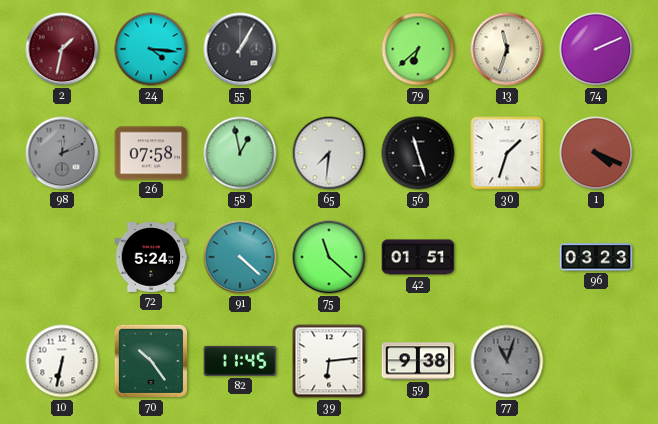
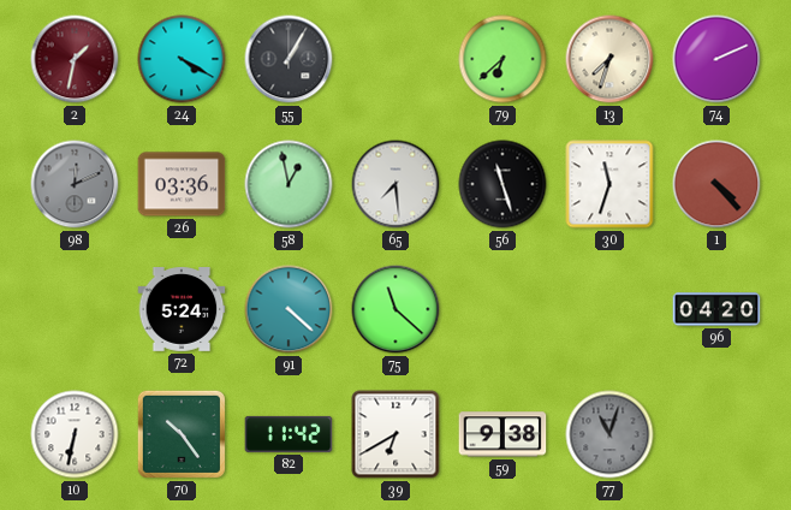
24: 4:16 -> 4:20
13: 11:33 -> 7:33
26: 07:58 -> 03:36
65: 7:31 -> 7:29
30: 1:33 -> 11:33
1: 4:19 -> 4:23
42: 01:51 -> none
96: 03:23 -> 04:20
82: 11:45 -> 11:42
39: 6:14 -> 6:40
